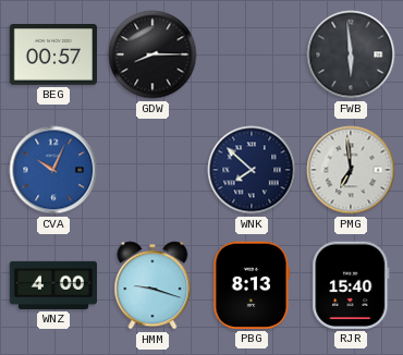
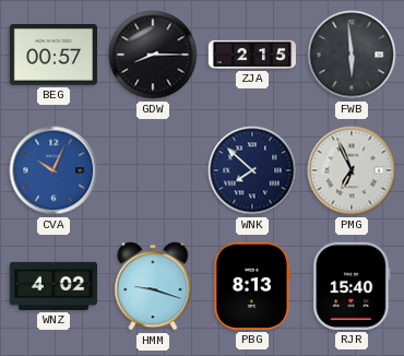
ZJA: none -> 2:15
PMG: 6:59 -> 6:56
WNZ: 4:00 -> 4:02
